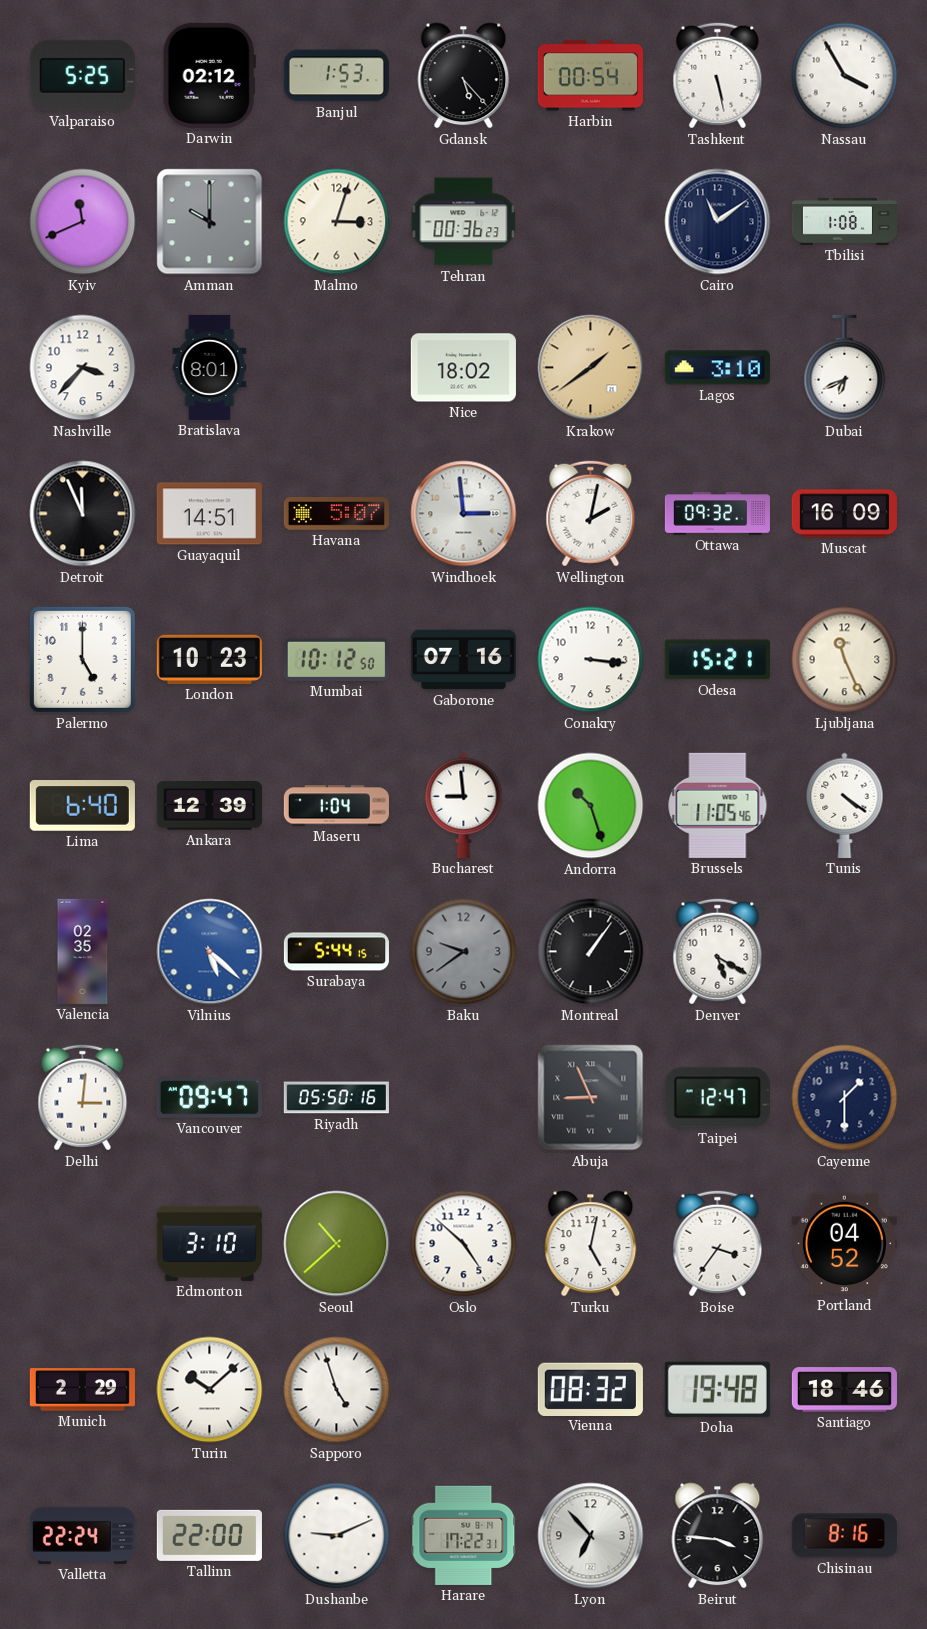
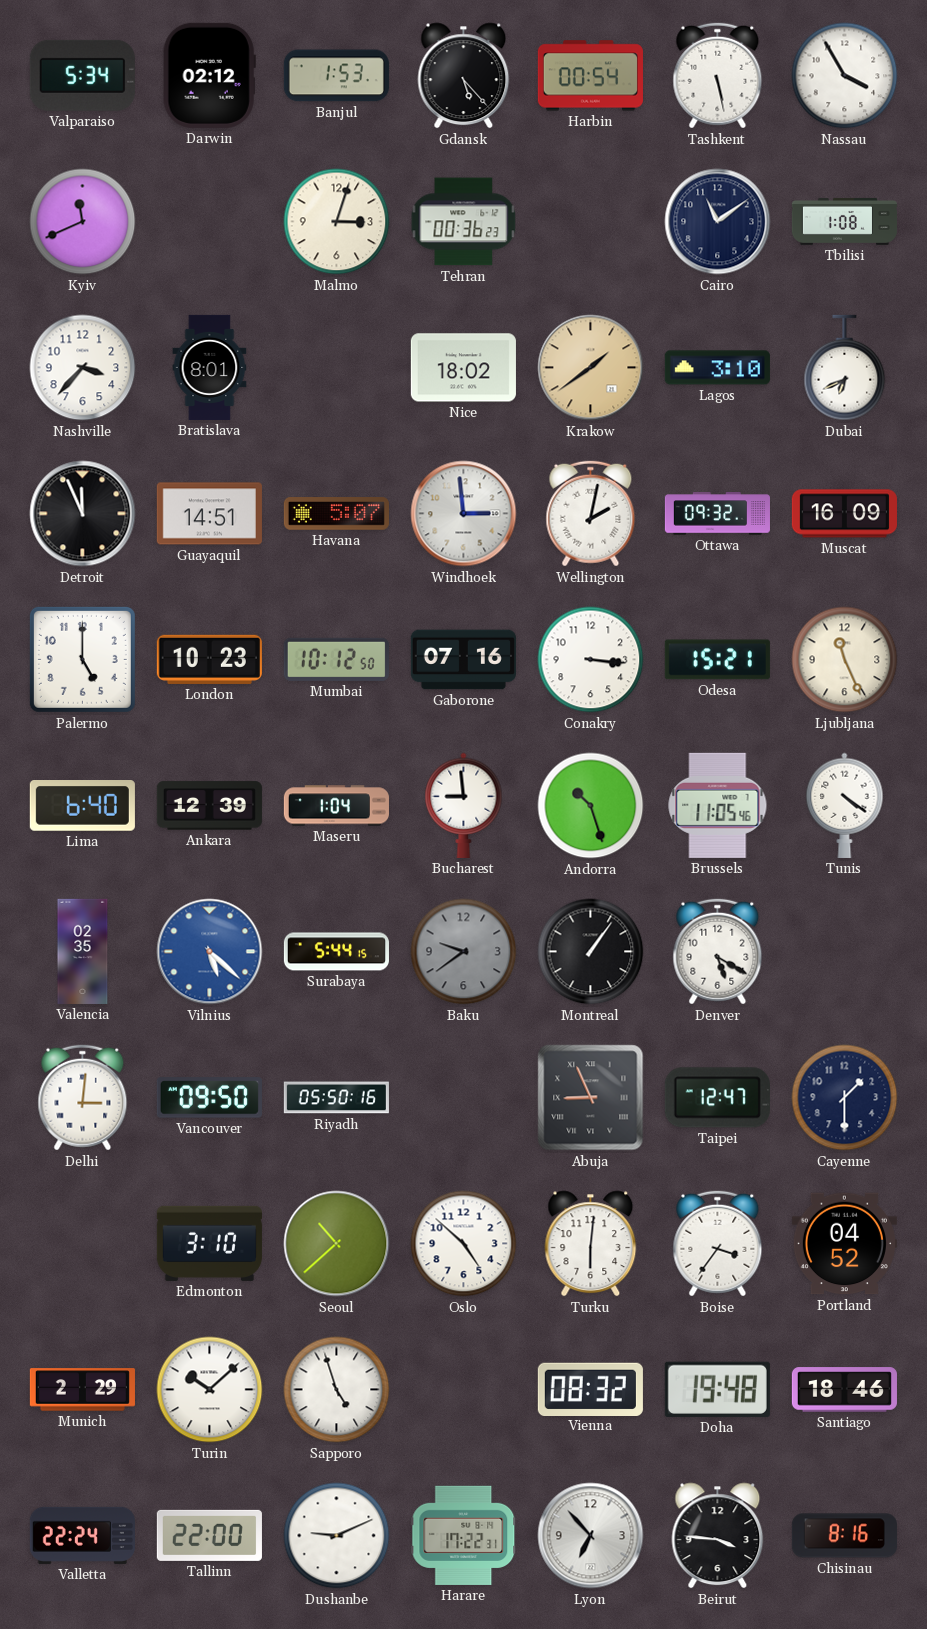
Valparaiso: 5:25 -> 5:34
Amman: 10:00 -> none
Vancouver: 09:47 -> 09:50
Turku: 5:02 -> 6:01
